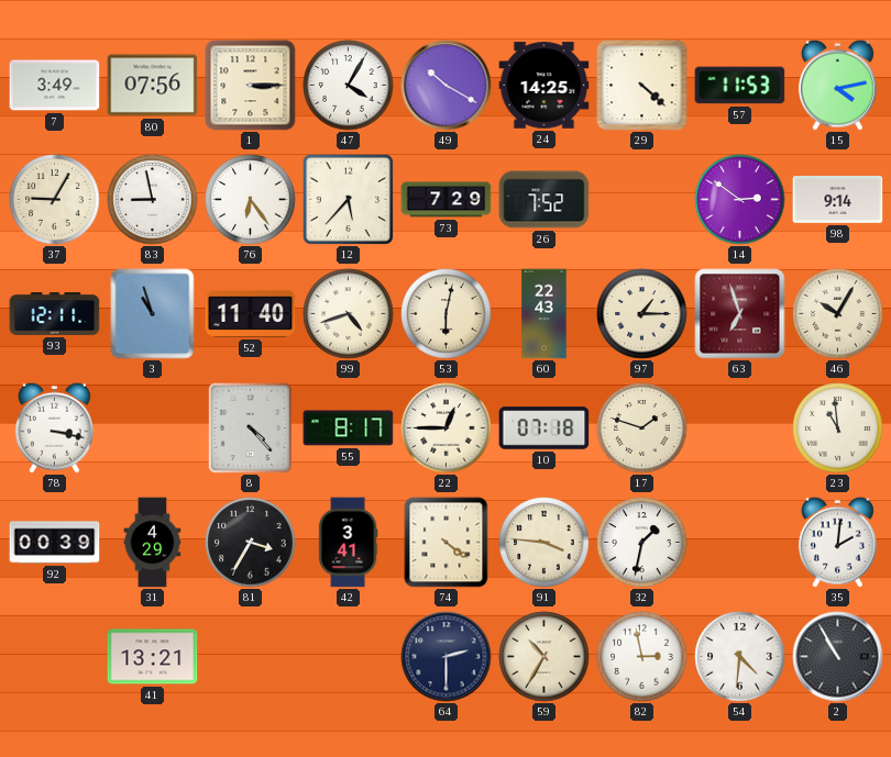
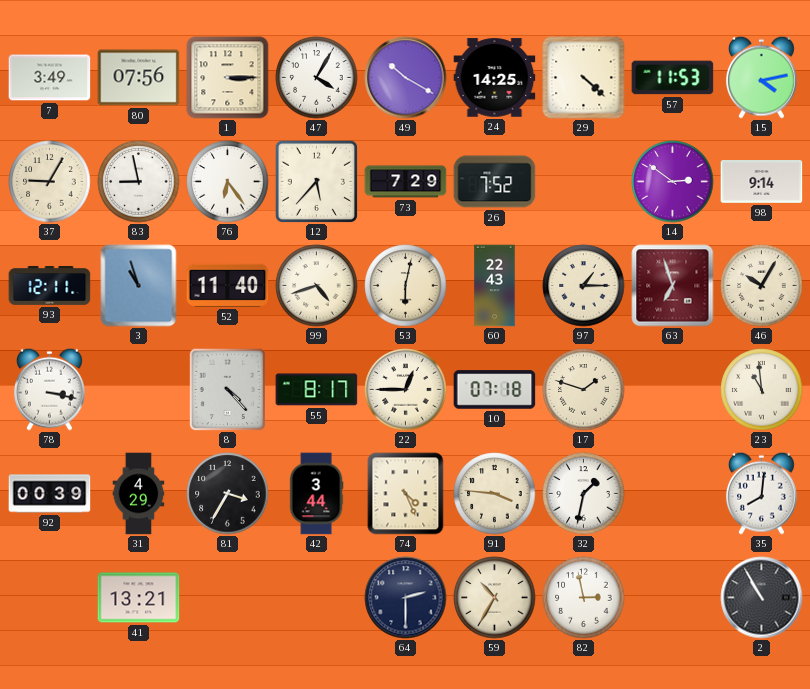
42: 3:41 -> 3:44
74: 4:21 -> 4:26
35: 2:01 -> 8:01
54: 4:31 -> none
